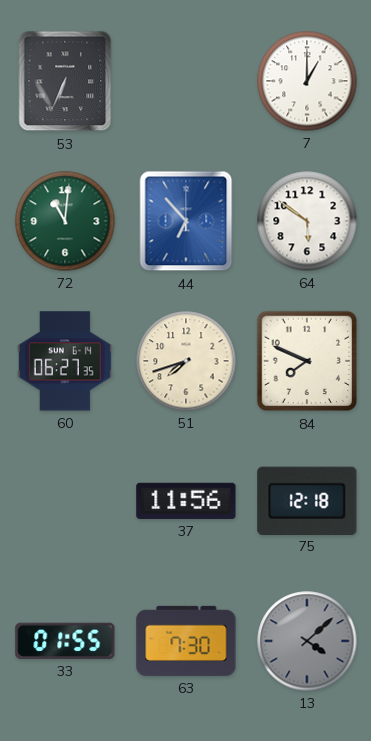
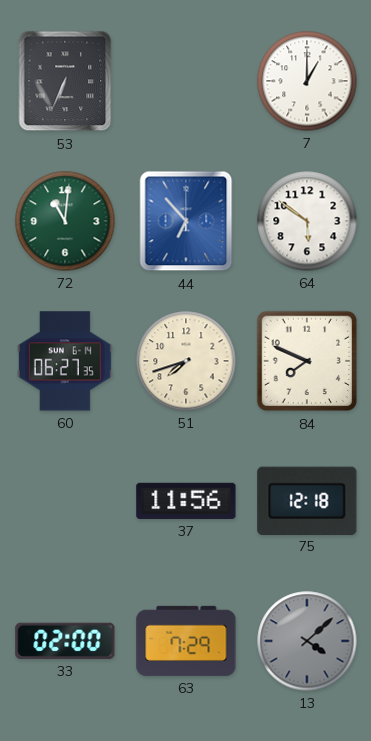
33: 01:55 -> 02:00
63: 7:30 -> 7:29
